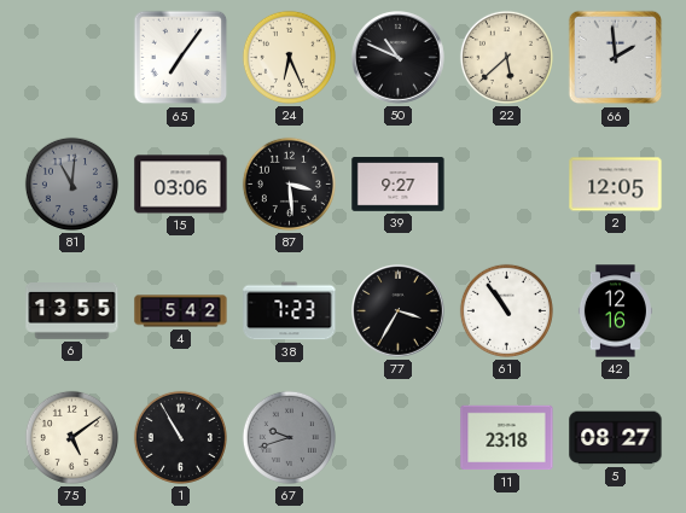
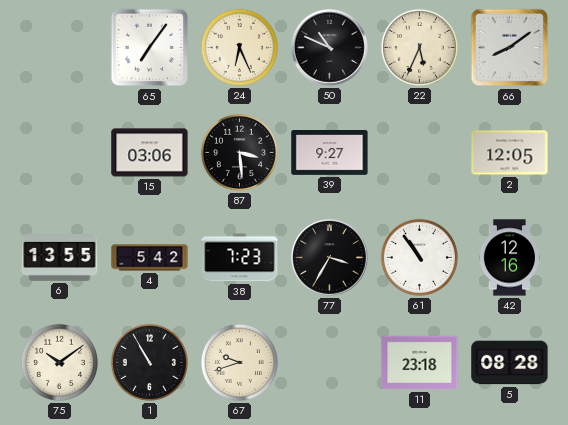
22: 5:38 -> 5:34
66: 1:59 -> 8:09
81: 11:01 -> none
75: 5:09 -> 10:09
67 dial: grey -> cream
5: 08:27 -> 08:28
